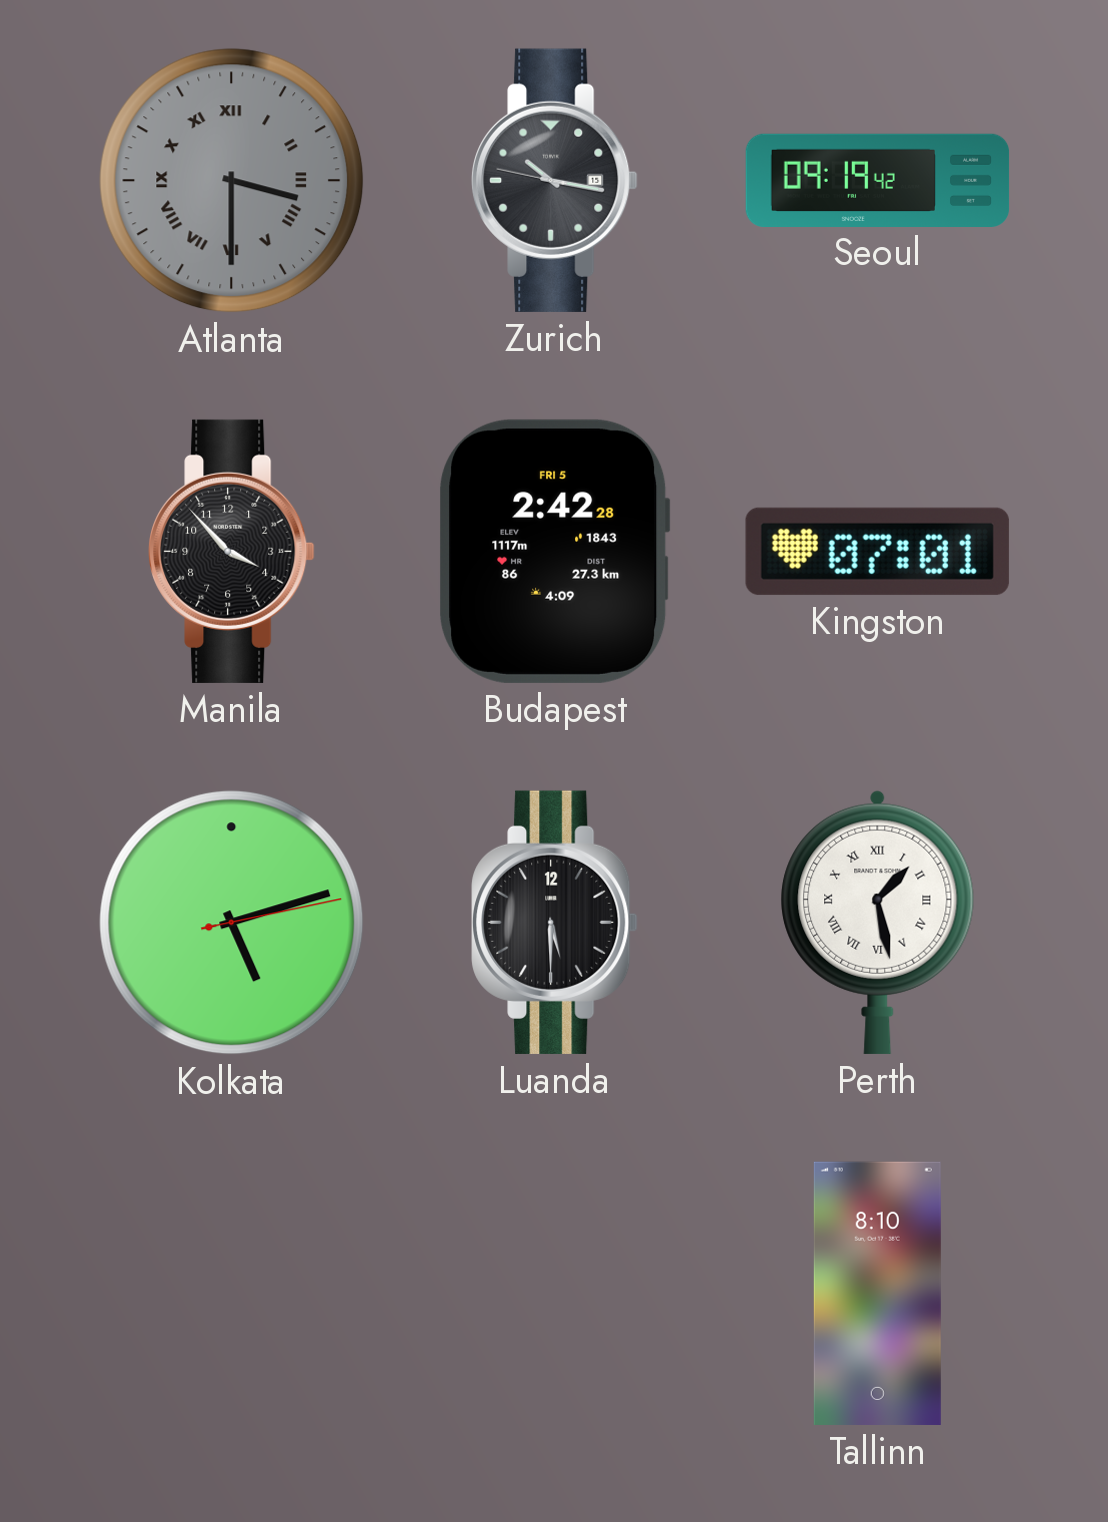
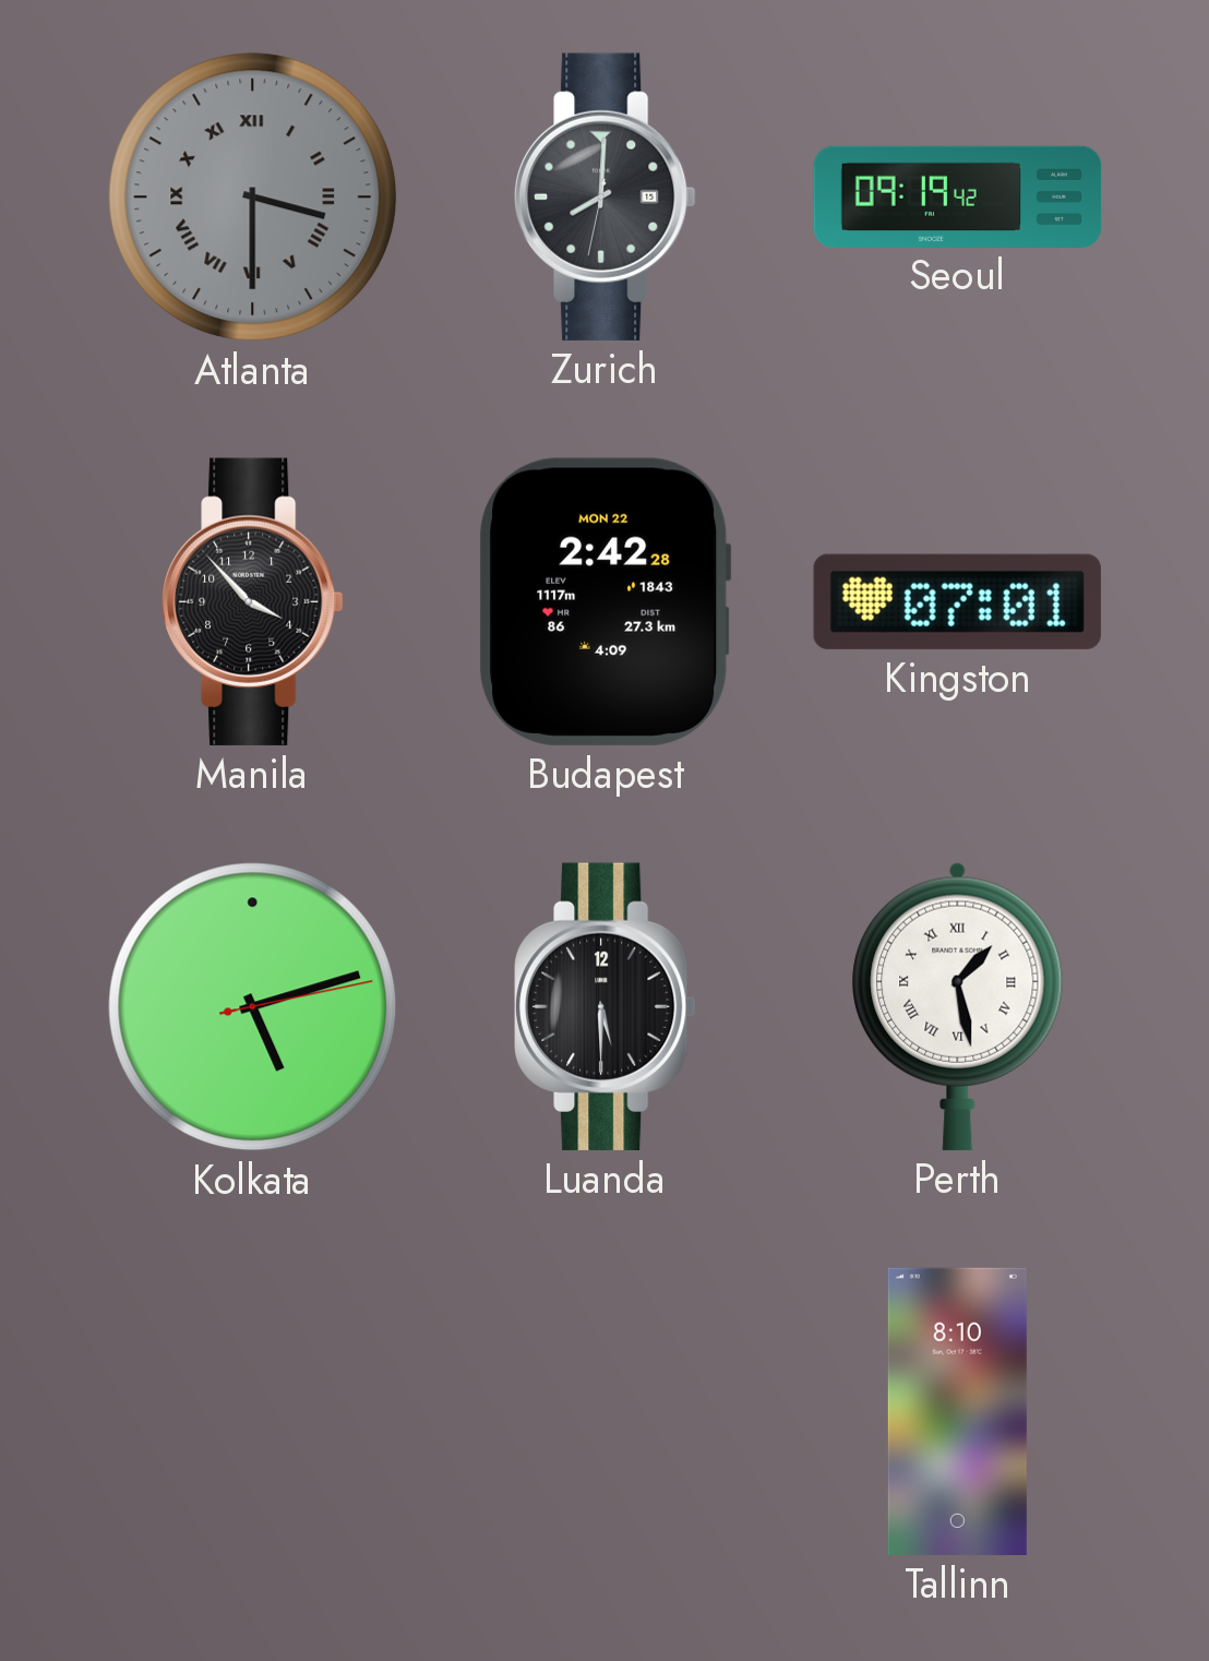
Zurich: 10:16 -> 8:00
Budapest date: FRI 5 -> MON 22
